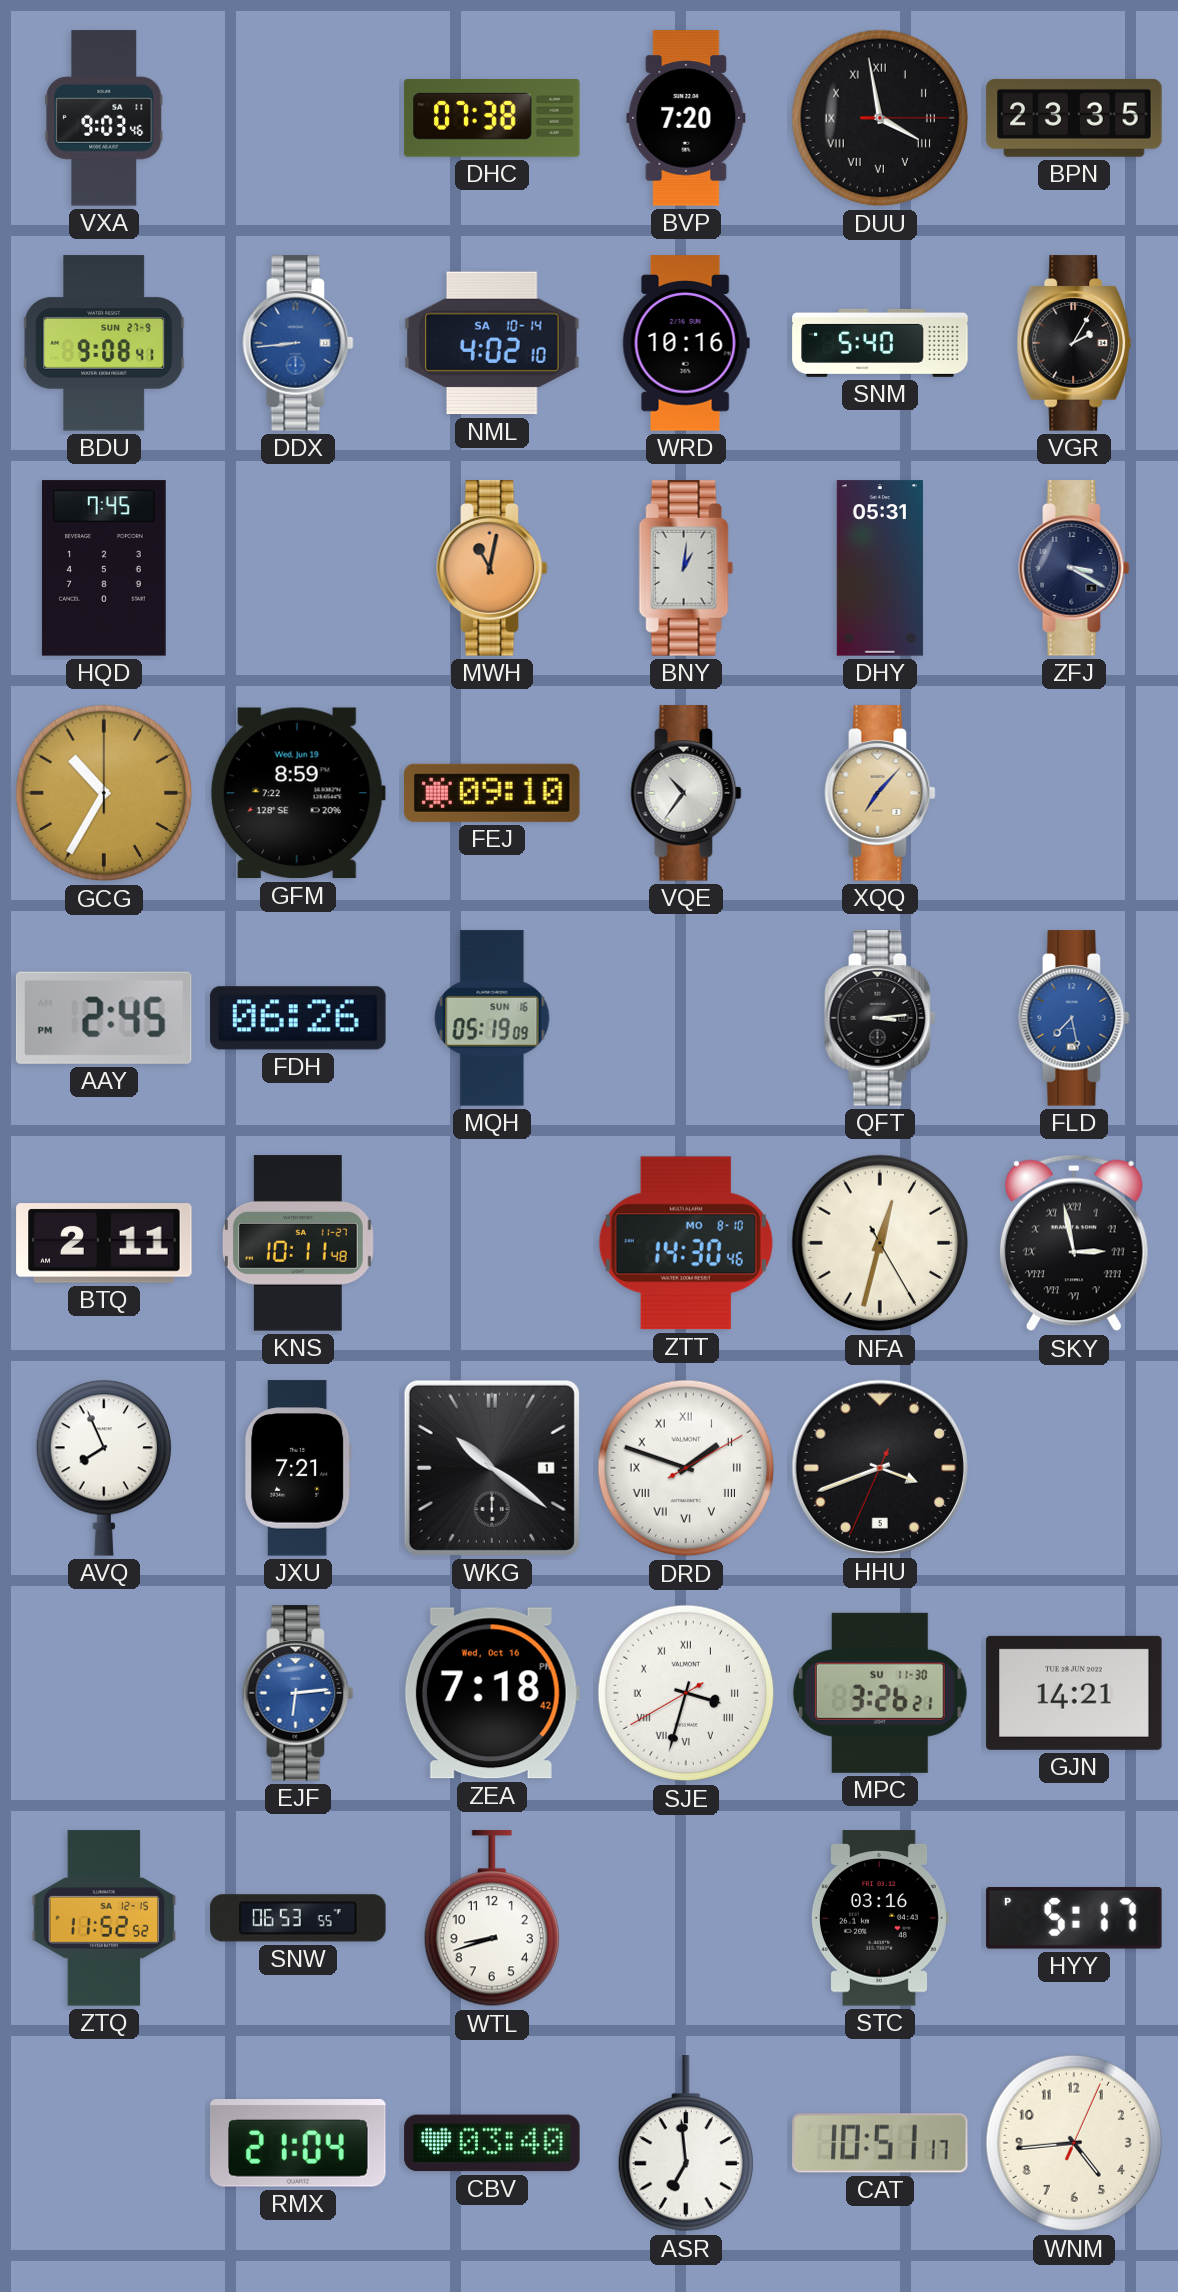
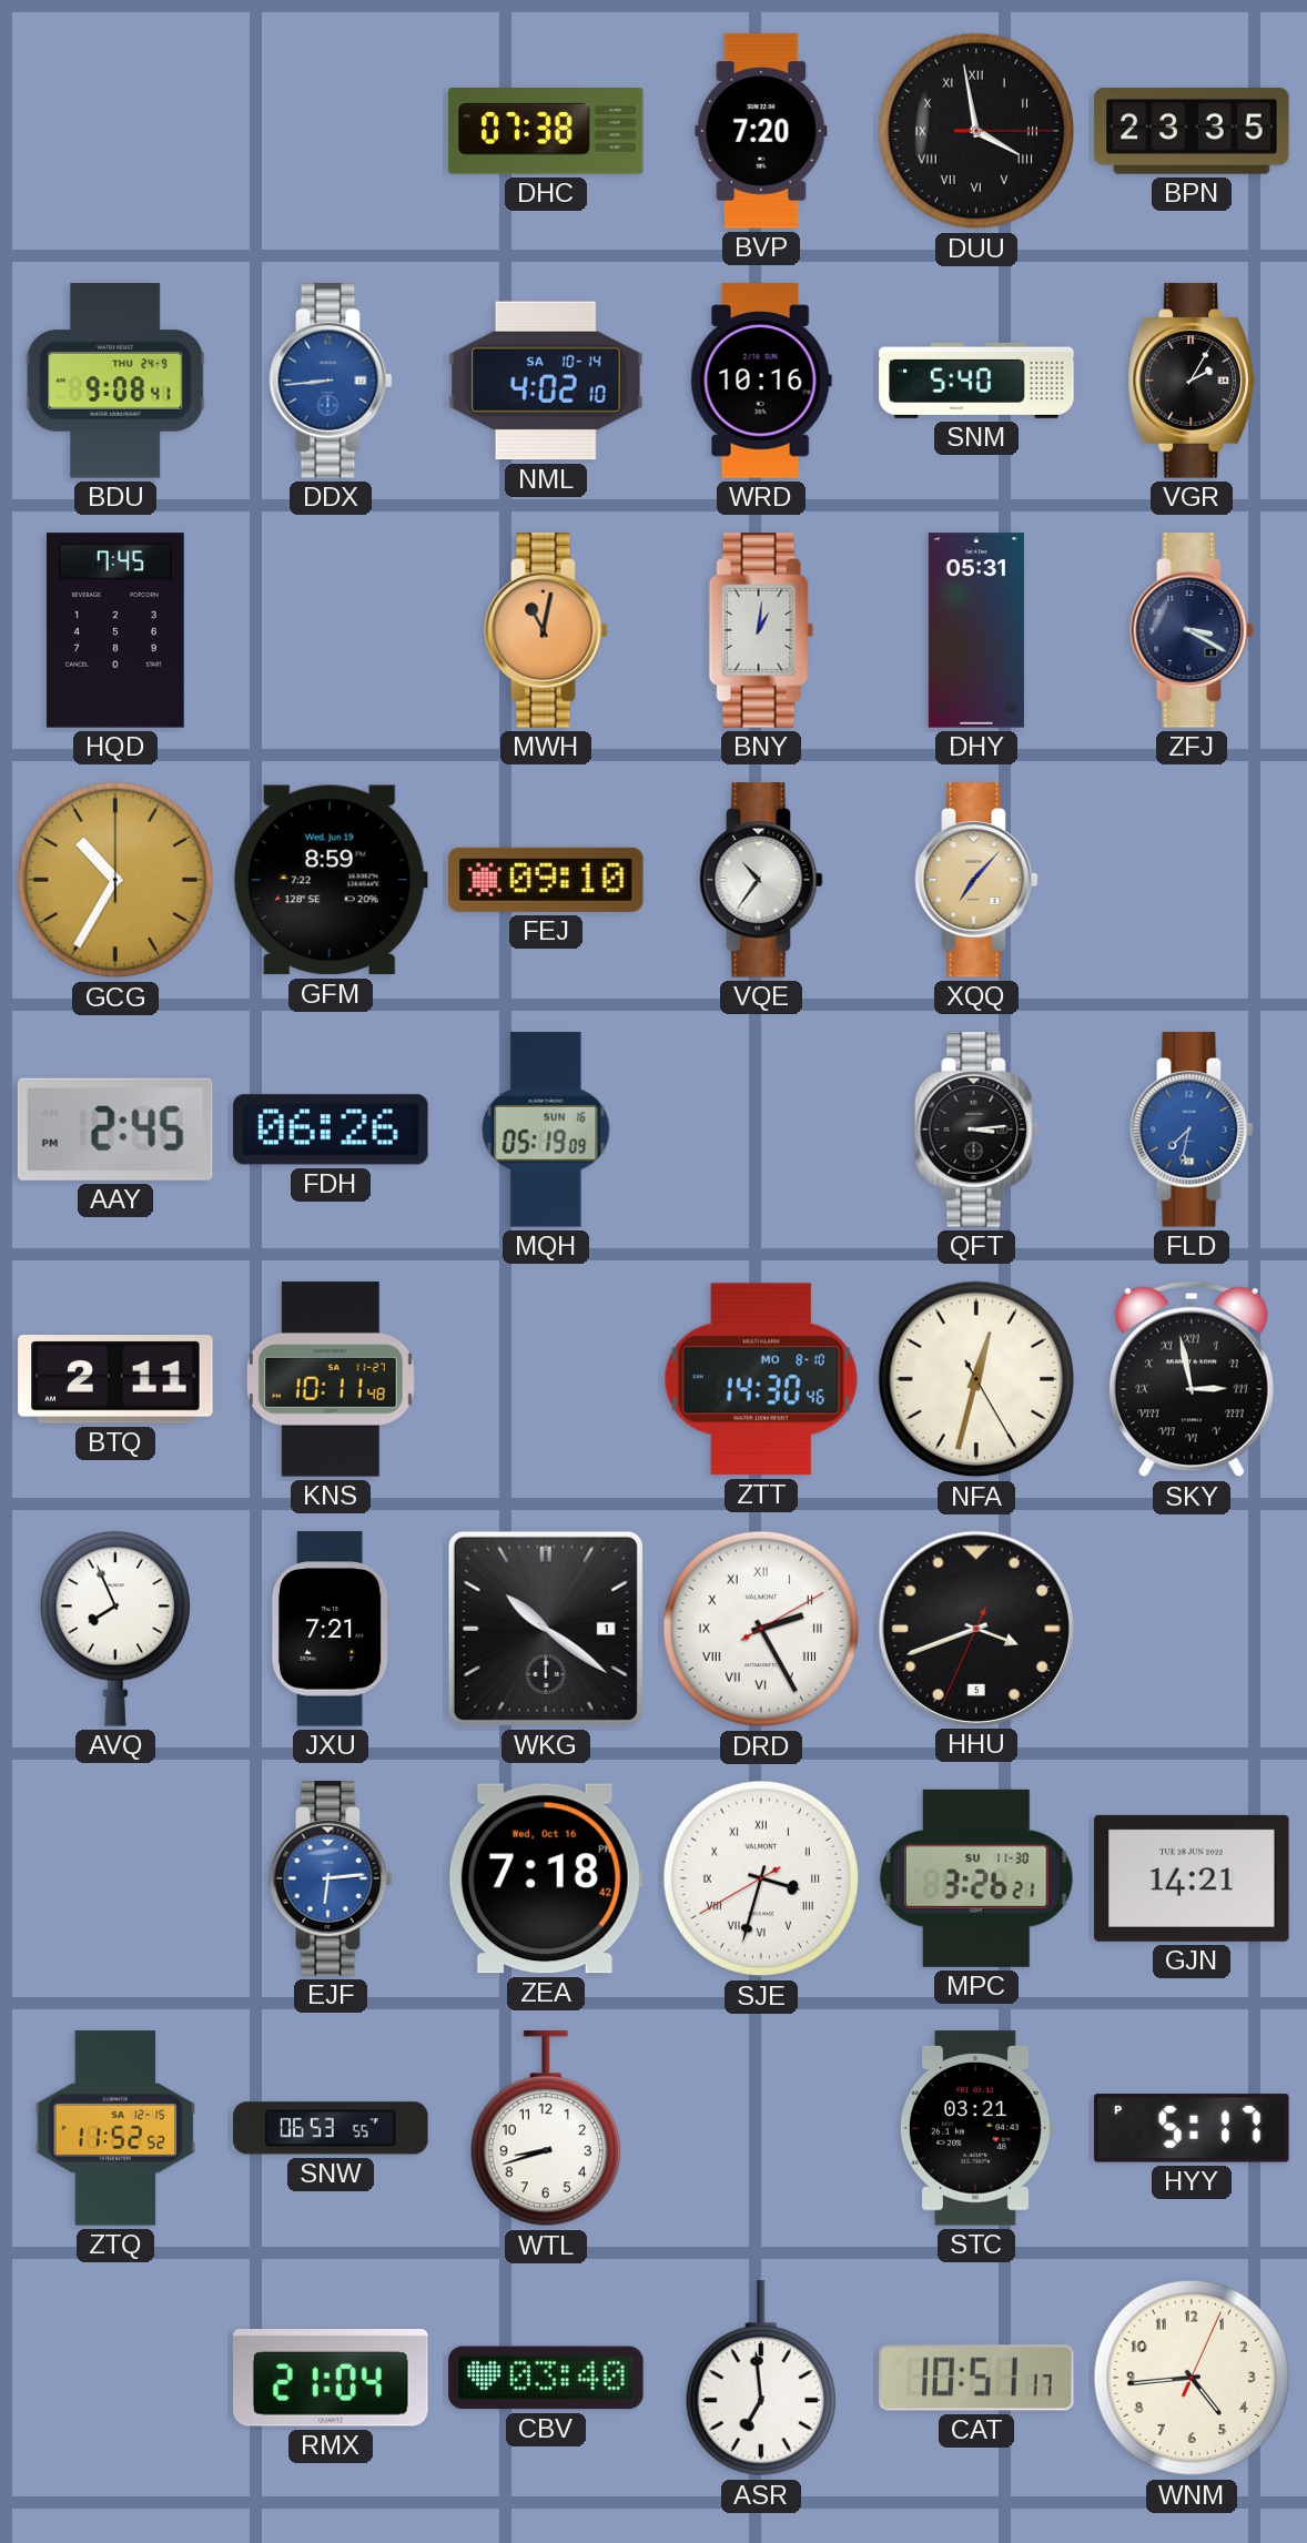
VXA: 9:03 -> none
BDU date: SUN 27-9 -> THU 24-9
FLD: 7:28 -> 7:32
DRD: 1:48 -> 2:25
STC: 03:16 -> 03:21
